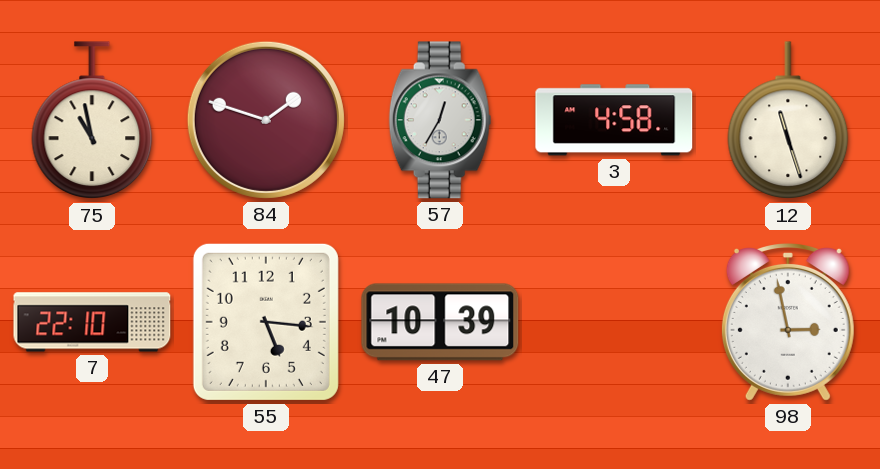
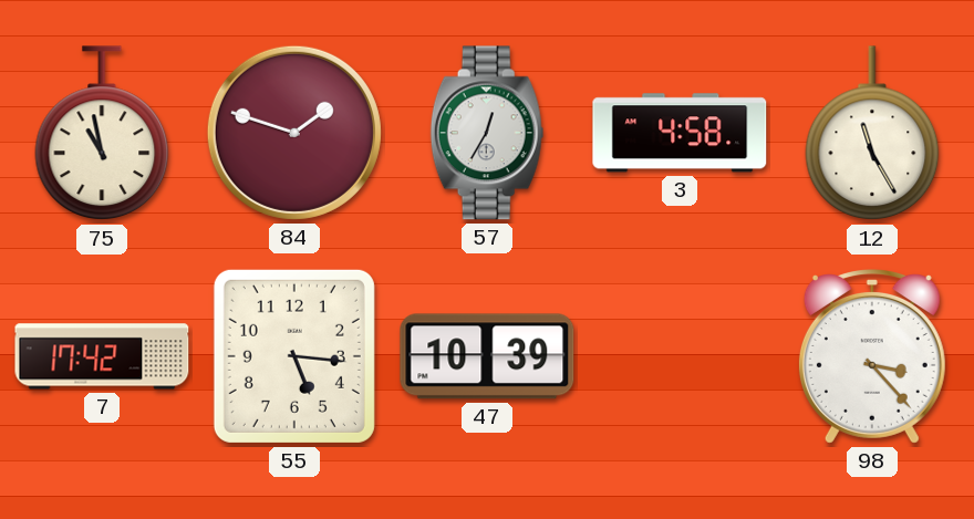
12: 11:27 -> 11:25
7: 22:10 -> 17:42
98: 2:58 -> 3:23
